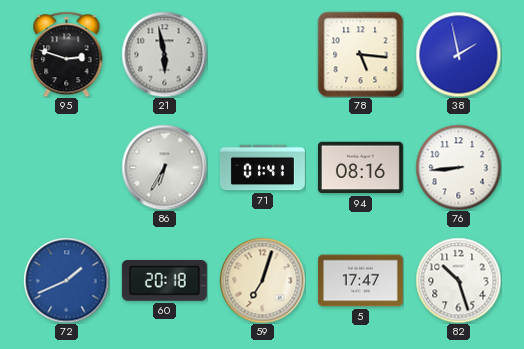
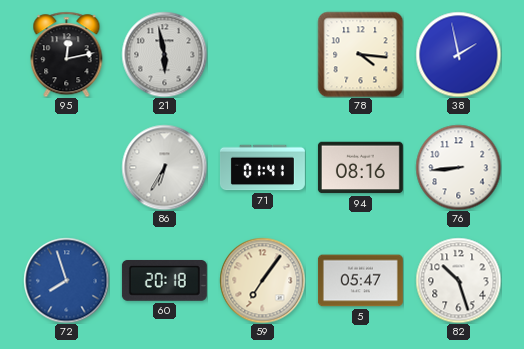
95: 2:48 -> 12:13
78: 5:16 -> 4:16
72: 1:41 -> 7:57
59: 7:03 -> 7:06
5: 17:47 -> 05:47
